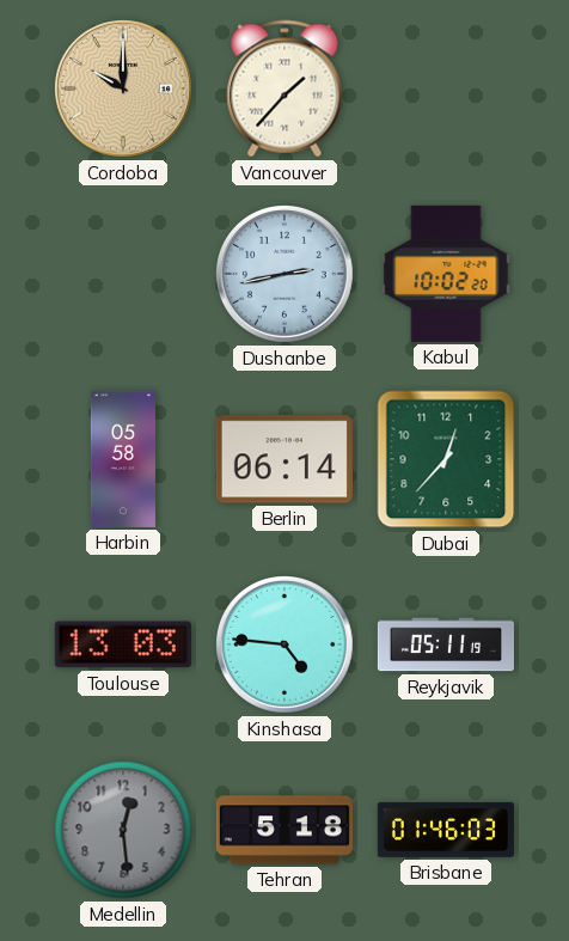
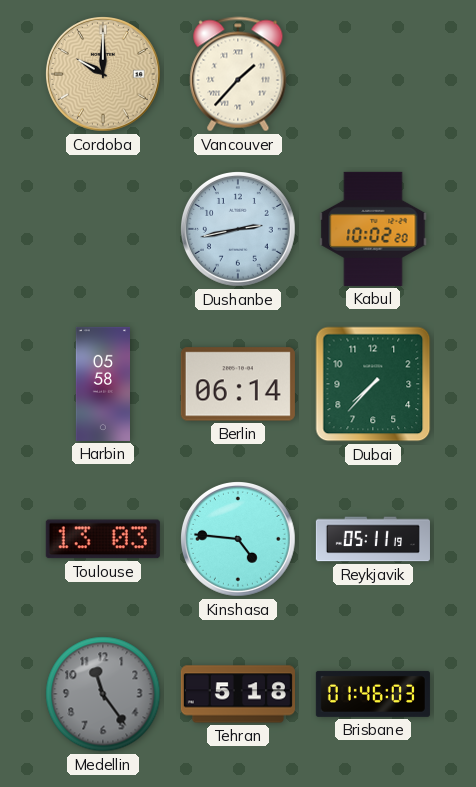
Dubai: 12:37 -> 7:37
Medellin: 12:29 -> 11:24
